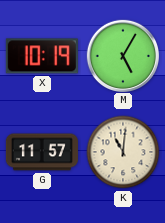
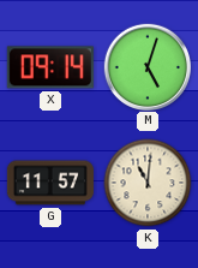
X: 10:19 -> 09:14
M: 5:05 -> 5:03
